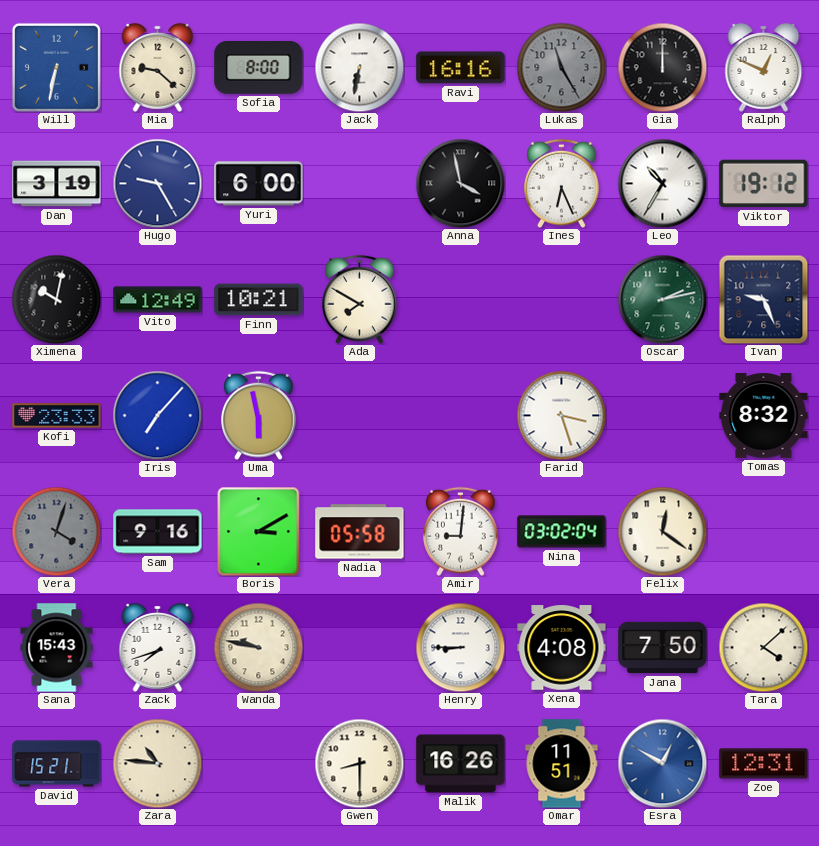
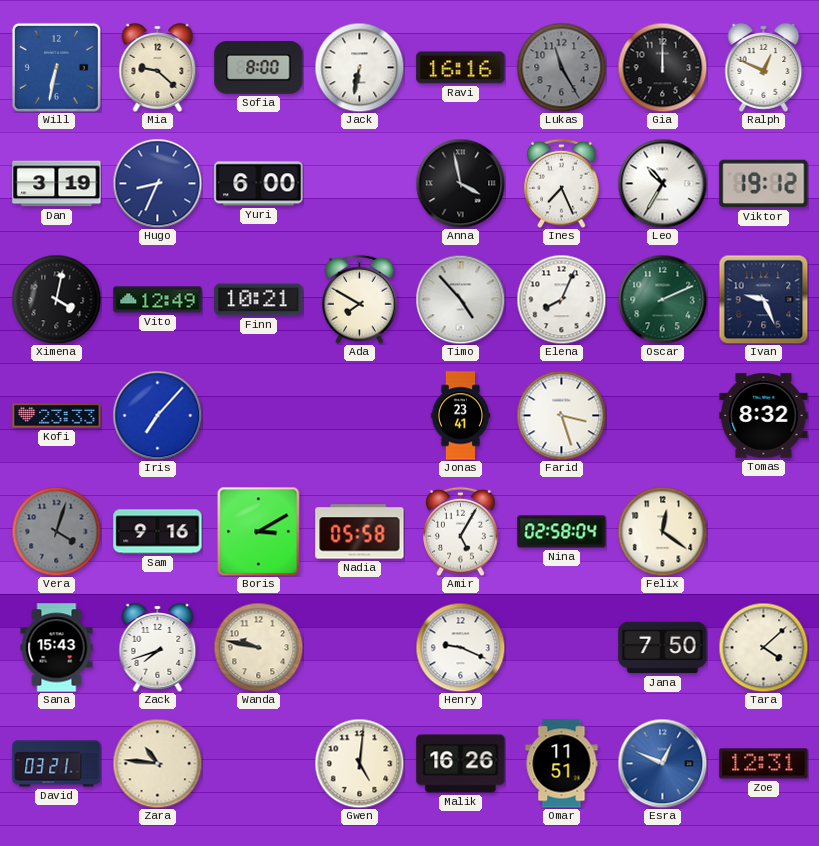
Hugo: 9:25 -> 8:34
Ines: 6:26 -> 7:26
Ximena: 10:02 -> 4:02
Timo: none -> 4:53
Elena: none -> 8:04
Oscar: 2:13 -> 2:11
Uma: 5:58 -> none
Jonas: none -> 23:41
Amir: 9:01 -> 5:05
Nina: 03:02 -> 02:58
Henry: 8:45 -> 9:19
Xena: 4:08 -> none
David: 15:21 -> 03:21
Gwen: 8:30 -> 5:01
Esra: 12:50 -> 12:49
